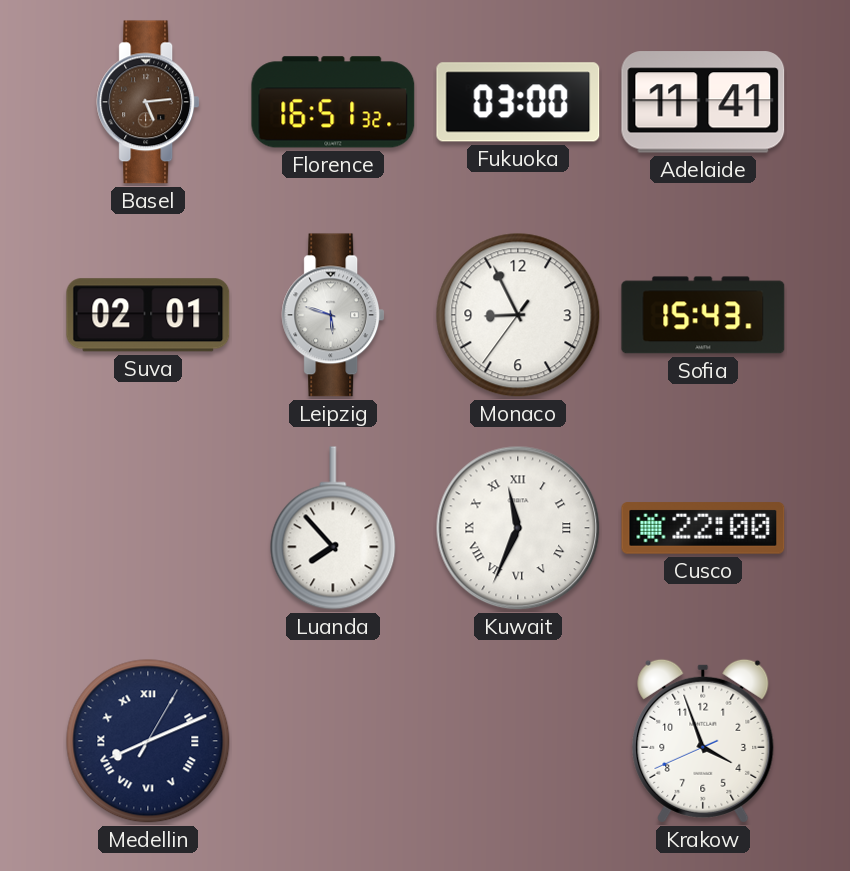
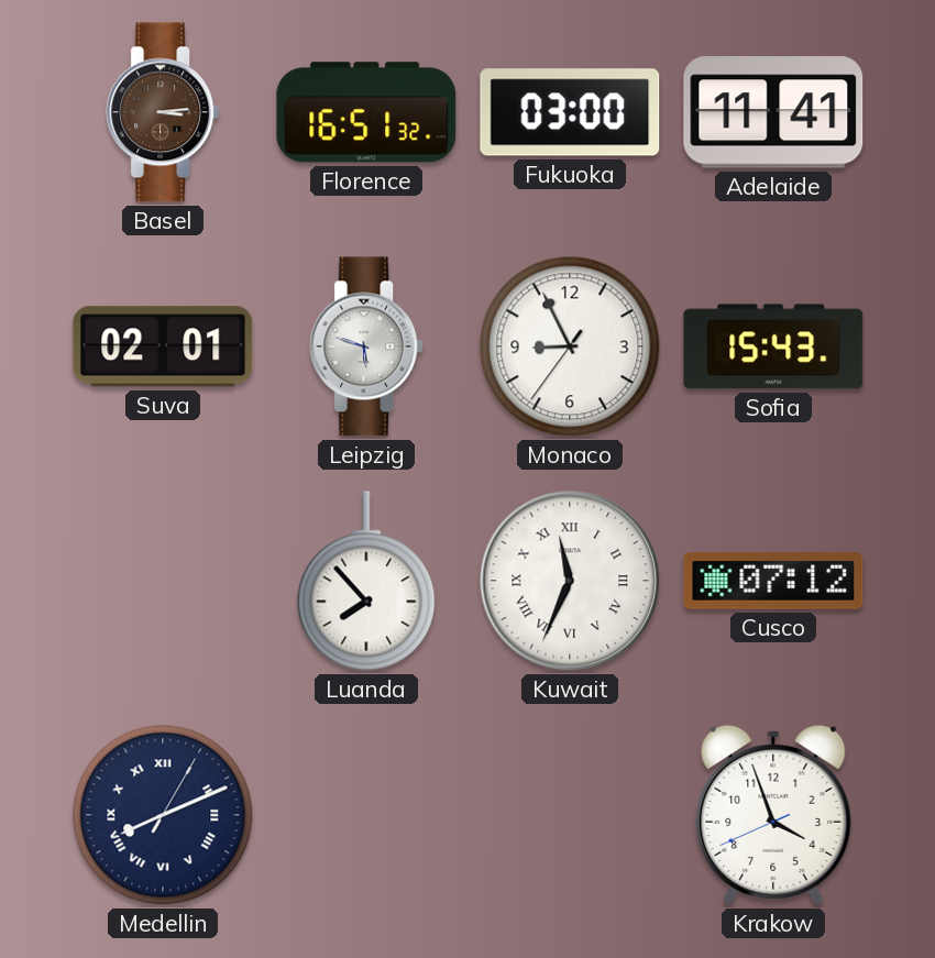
Basel: 5:14 -> 3:14
Cusco: 22:00 -> 07:12
